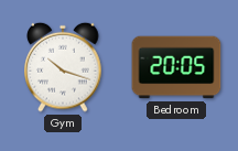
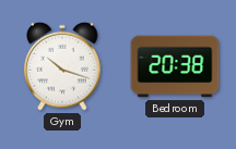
Bedroom: 20:05 -> 20:38
